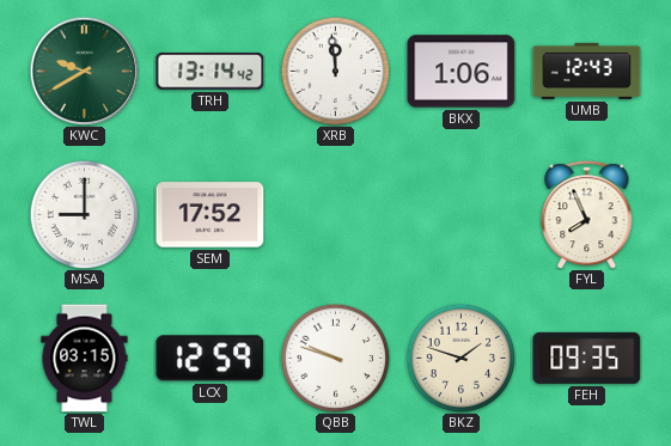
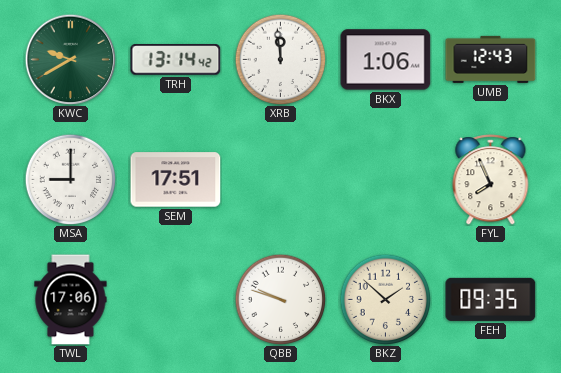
SEM: 17:52 -> 17:51
TWL: 03:15 -> 17:06
LCX: 12:59 -> none
BKZ: 1:48 -> 1:52
